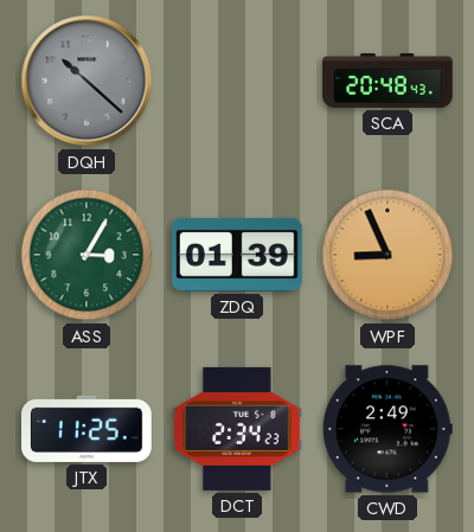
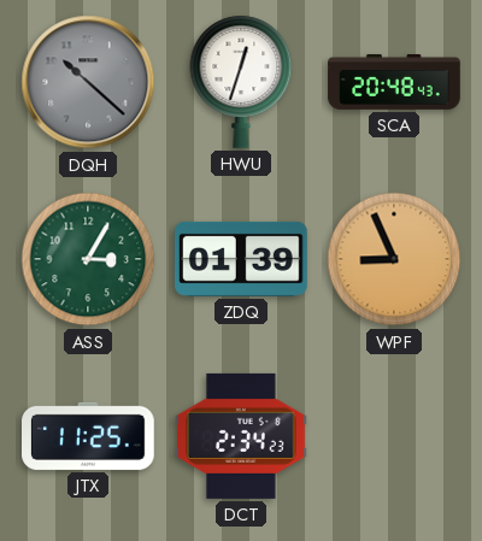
HWU: none -> 12:33
CWD: 2:49 -> none
